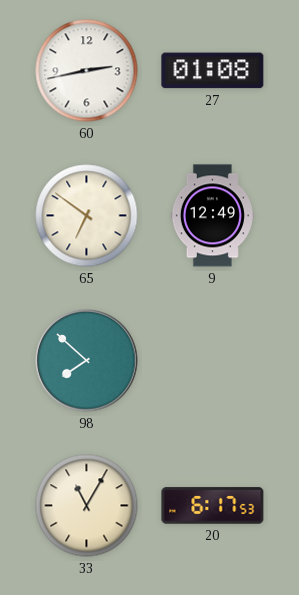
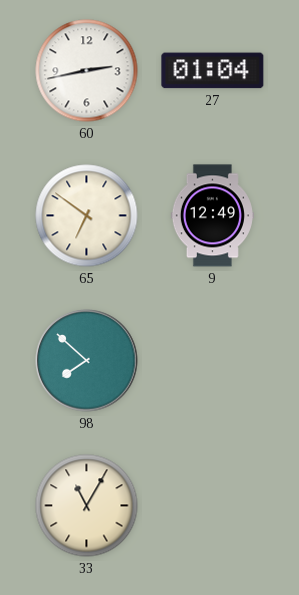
27: 01:08 -> 01:04
20: 6:17 -> none
